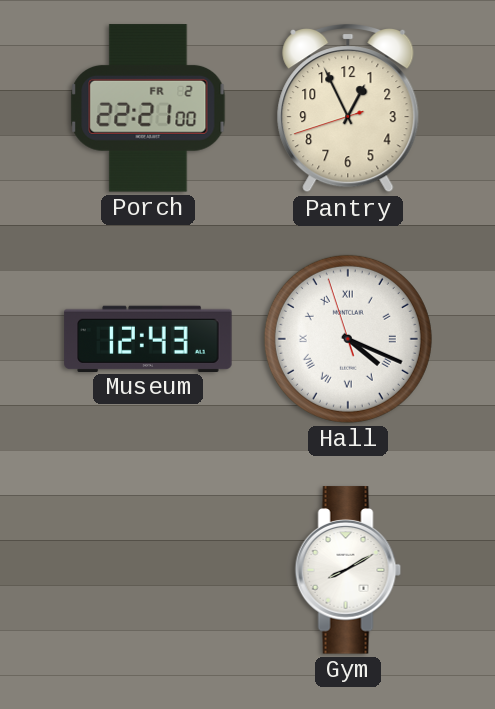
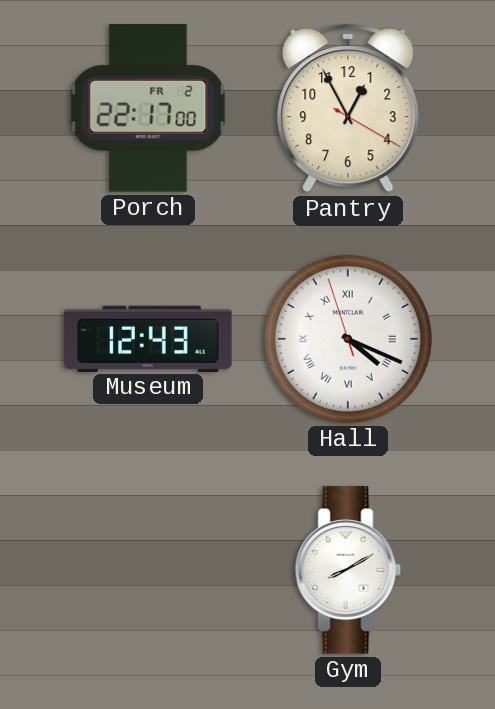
Porch: 22:21 -> 22:17
Pantry: 12:55:42 -> 12:55:20
